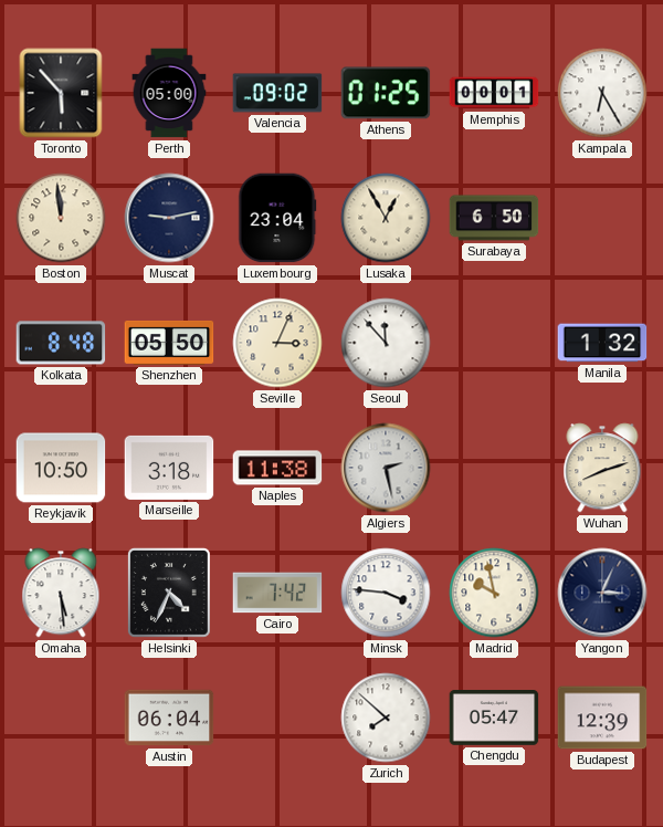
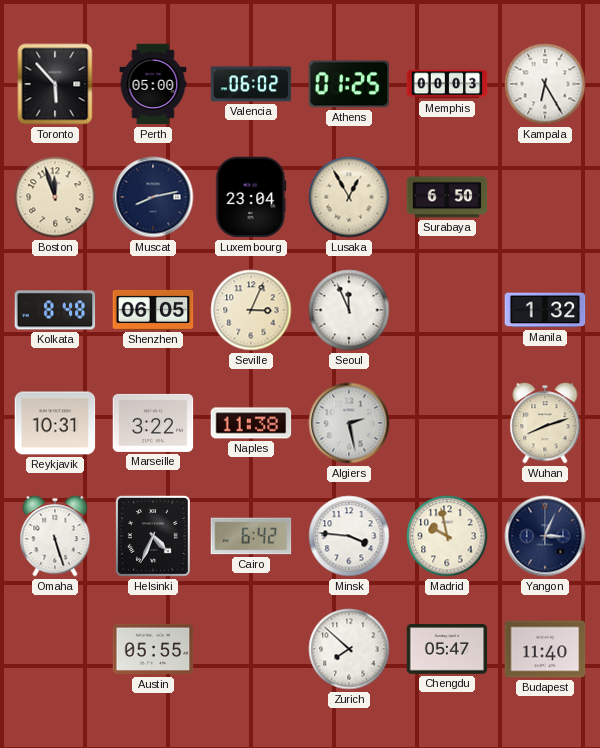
Valencia: 09:02 -> 06:02
Memphis: 00:01 -> 00:03
Boston: 11:59 -> 11:57
Muscat: 9:13 -> 8:13
Shenzhen: 05:50 -> 06:05
Seoul: 11:53 -> 11:56
Reykjavik: 10:50 -> 10:31
Marseille: 3:18 -> 3:22
Omaha: 5:29 -> 5:27
Cairo: 7:42 -> 6:42
Austin: 06:04 -> 05:55
Budapest: 12:39 -> 11:40
